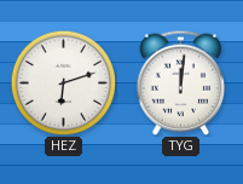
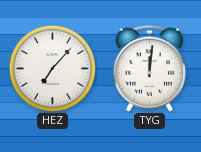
HEZ: 6:12 -> 7:07
